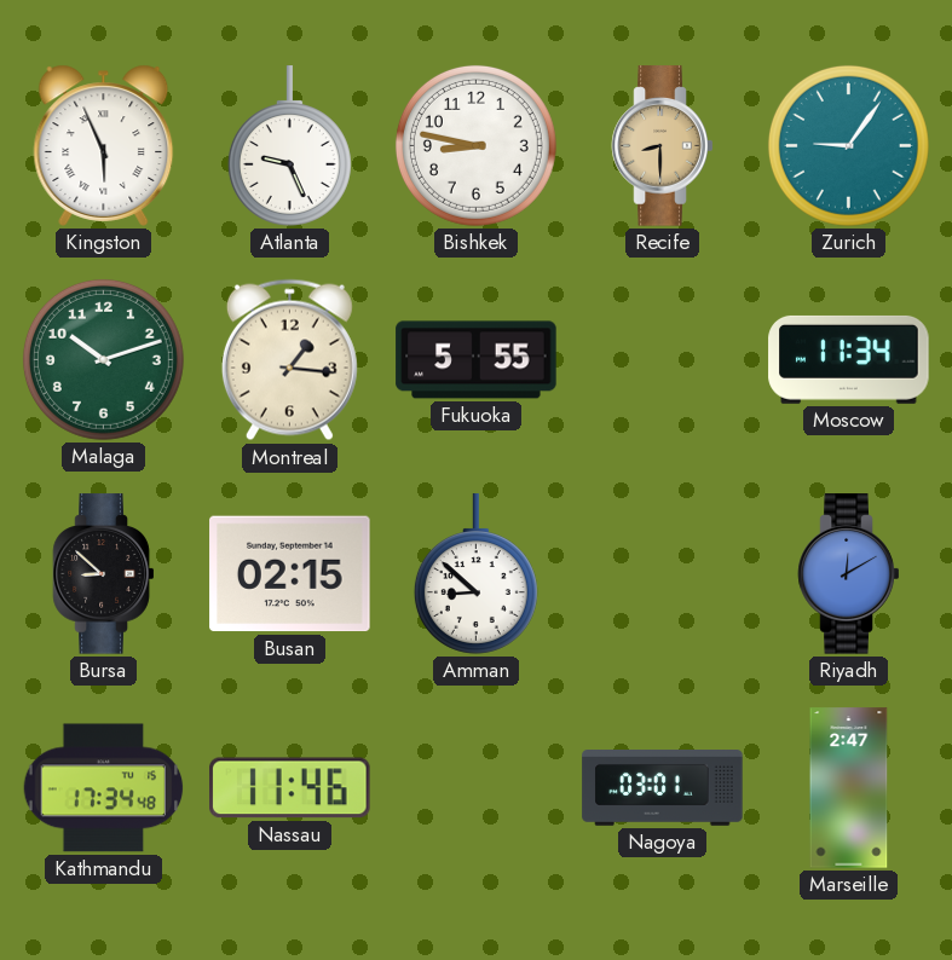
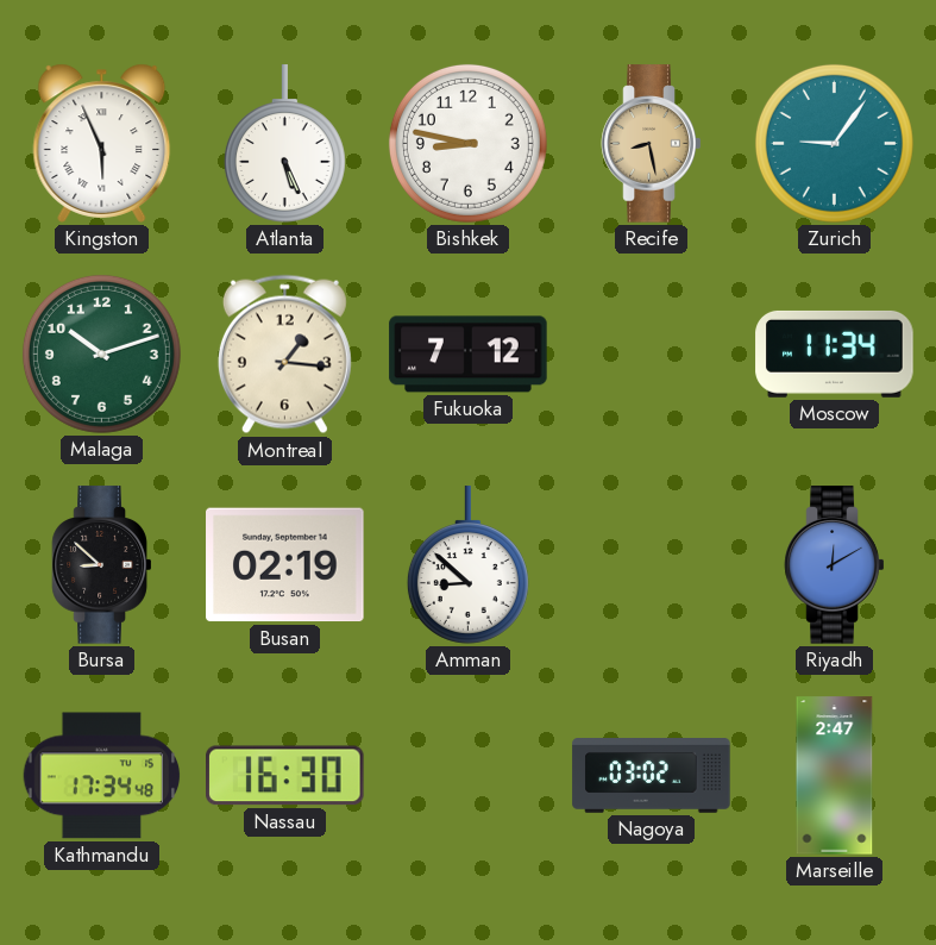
Atlanta: 9:26 -> 5:26
Recife: 8:30 -> 8:28
Fukuoka: 5:55 -> 7:12
Busan: 02:15 -> 02:19
Nassau: 11:46 -> 16:30
Nagoya: 03:01 -> 03:02
